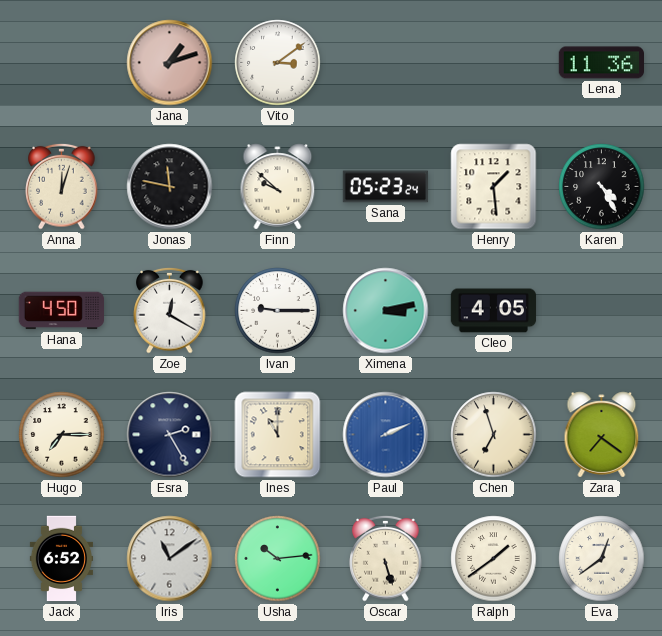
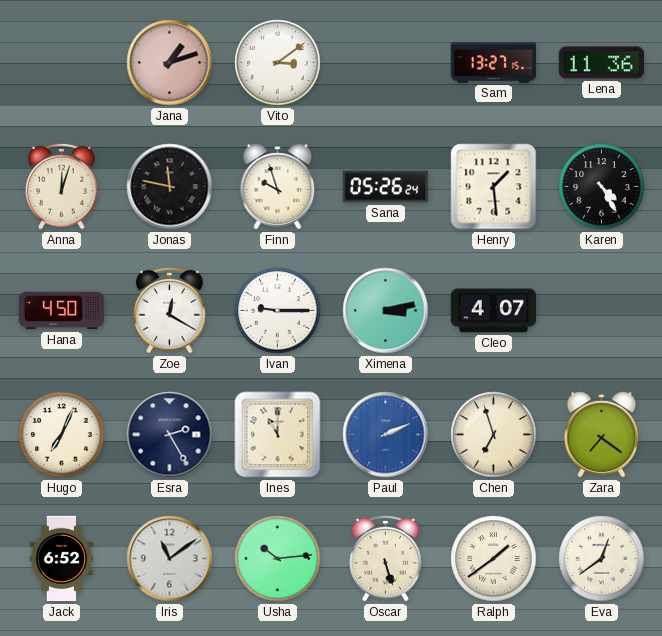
Sam: none -> 13:27
Finn: 9:52 -> 9:57
Sana: 05:23 -> 05:26
Cleo: 4:05 -> 4:07
Hugo: 7:15 -> 7:04
